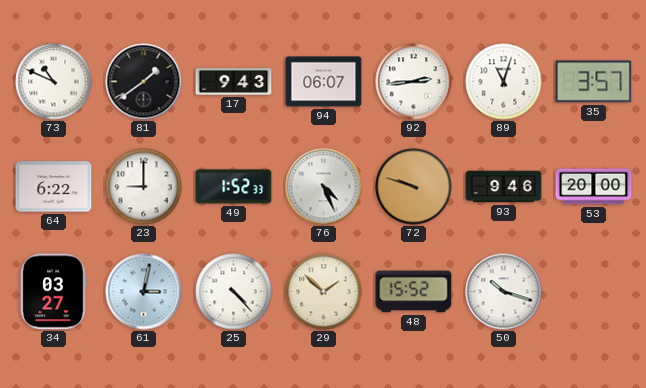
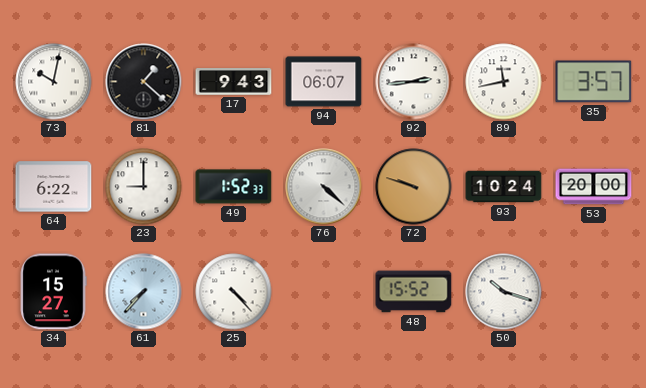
73: 10:49 -> 10:02
81: 1:39 -> 1:22
89: 11:03 -> 11:43
76: 4:26 -> 4:22
93: 9:46 -> 10:24
34: 03:27 -> 15:27
61: 3:02 -> 7:37
29: 1:52 -> none
